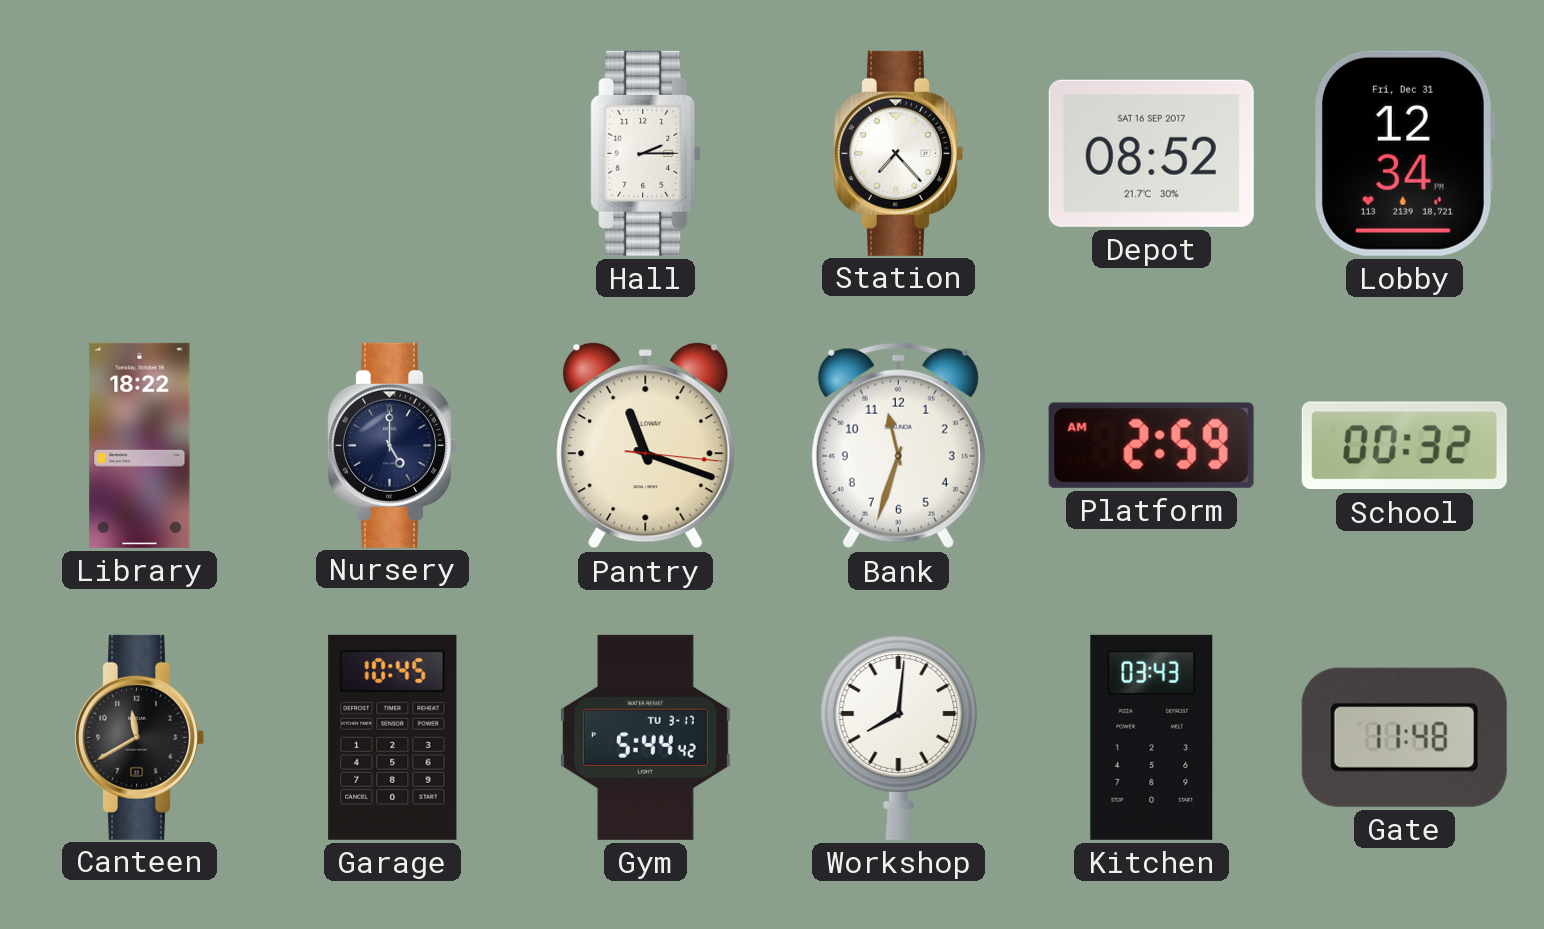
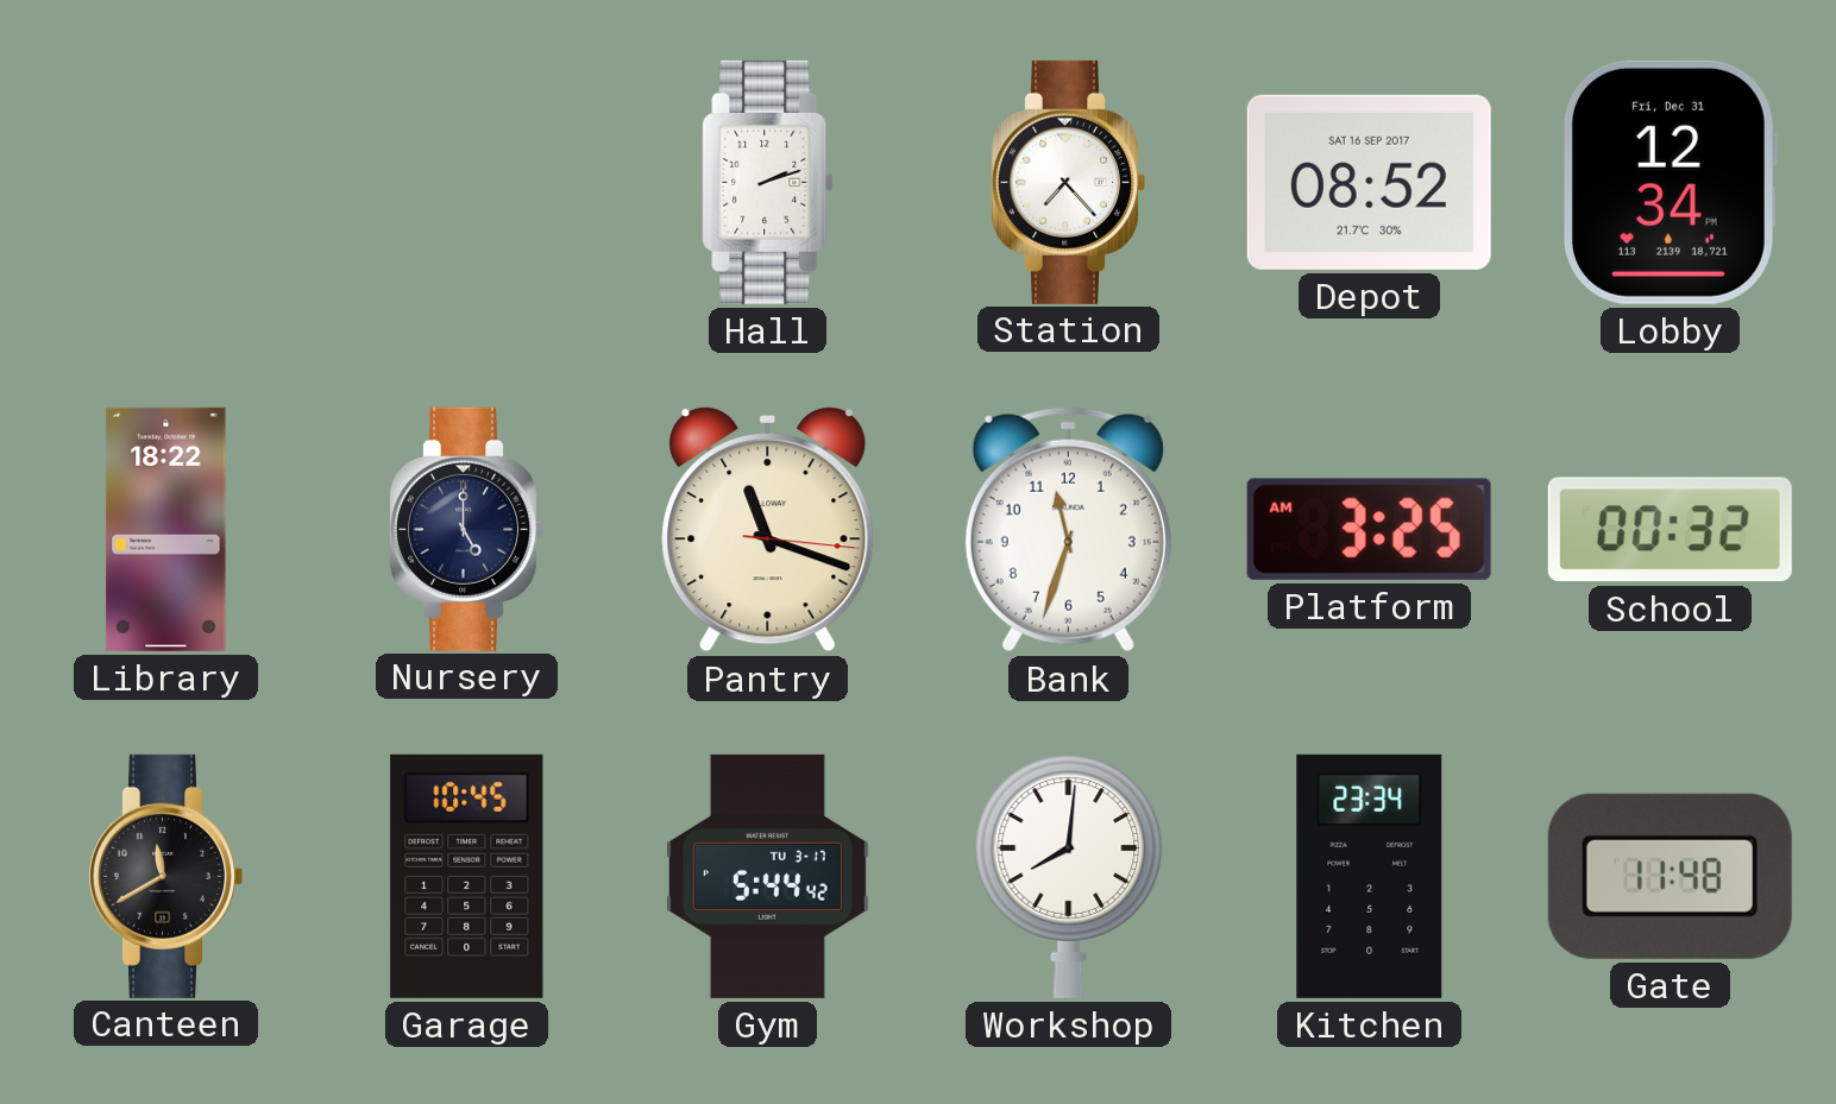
Hall: 2:15 -> 2:12
Platform: 2:59 -> 3:25
Kitchen: 03:43 -> 23:34
